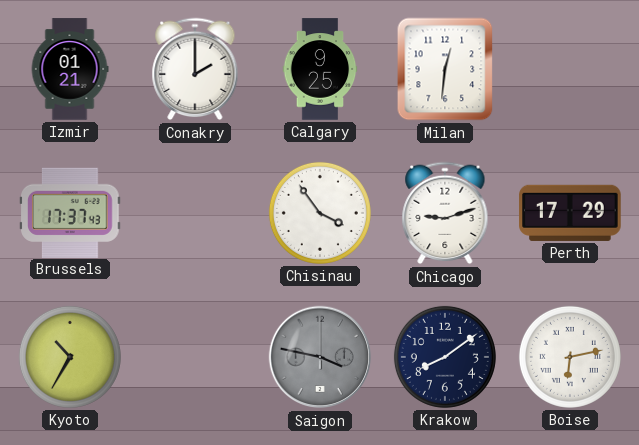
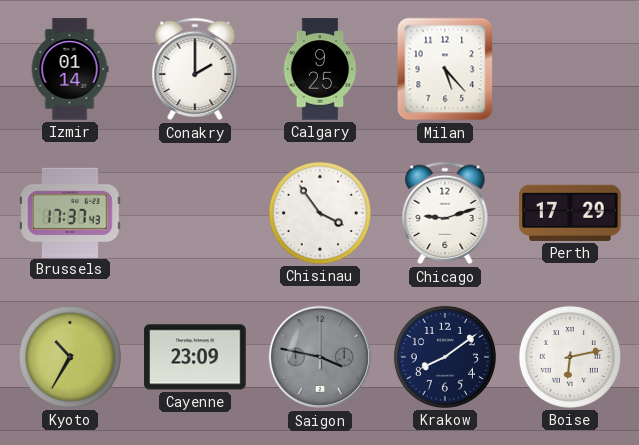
Izmir: 01:21 -> 01:14
Milan: 12:31 -> 5:23
Cayenne: none -> 23:09
